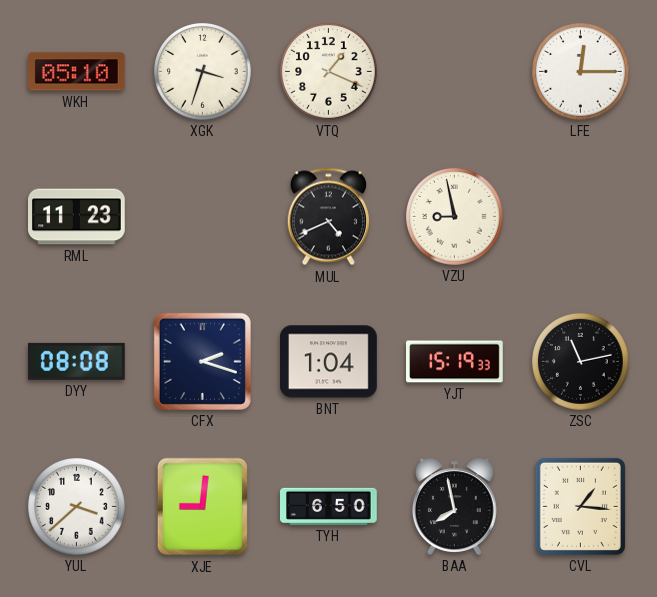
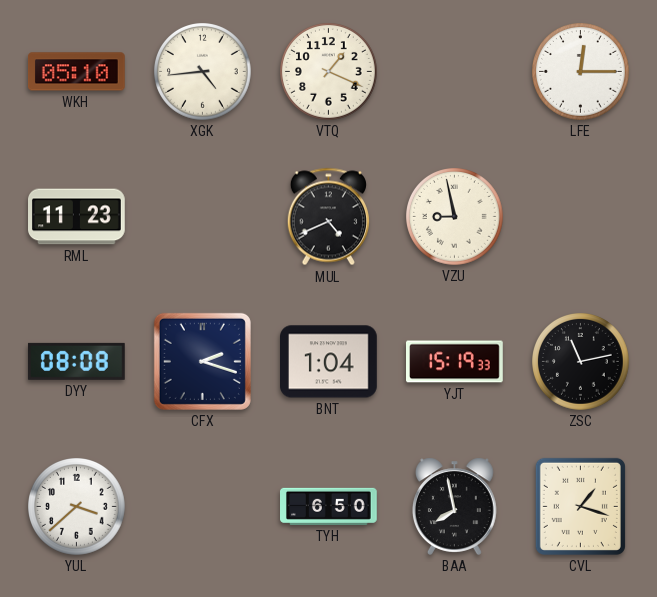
XGK: 3:33 -> 4:44
XJE: 9:01 -> none
CVL: 1:16 -> 1:18
